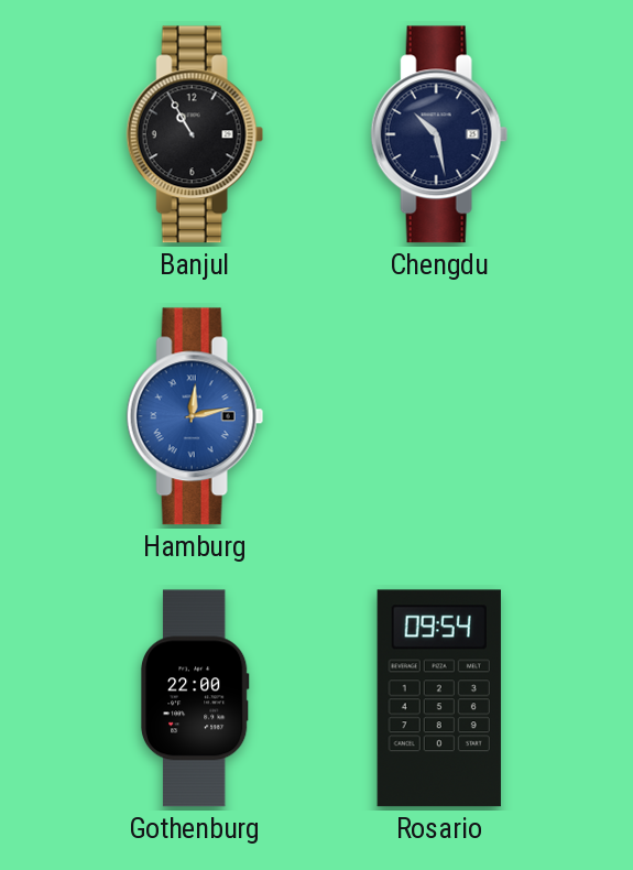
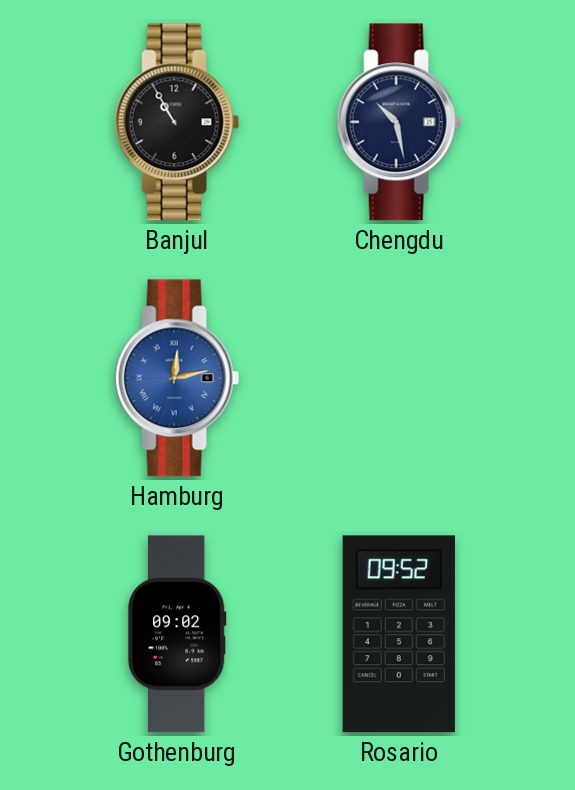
Gothenburg: 22:00 -> 09:02
Rosario: 09:54 -> 09:52
